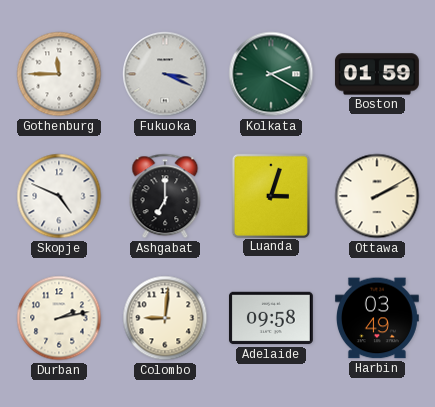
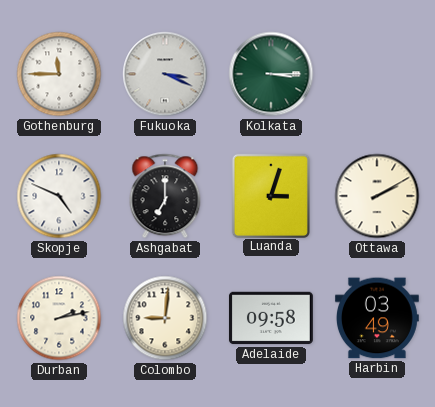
Kolkata: 2:20 -> 3:15
Boston: 01:59 -> none
